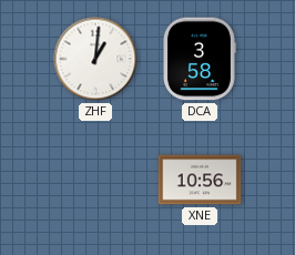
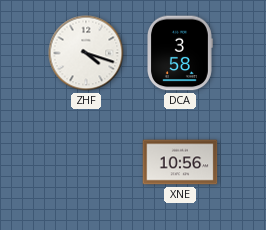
ZHF: 1:01 -> 4:18
